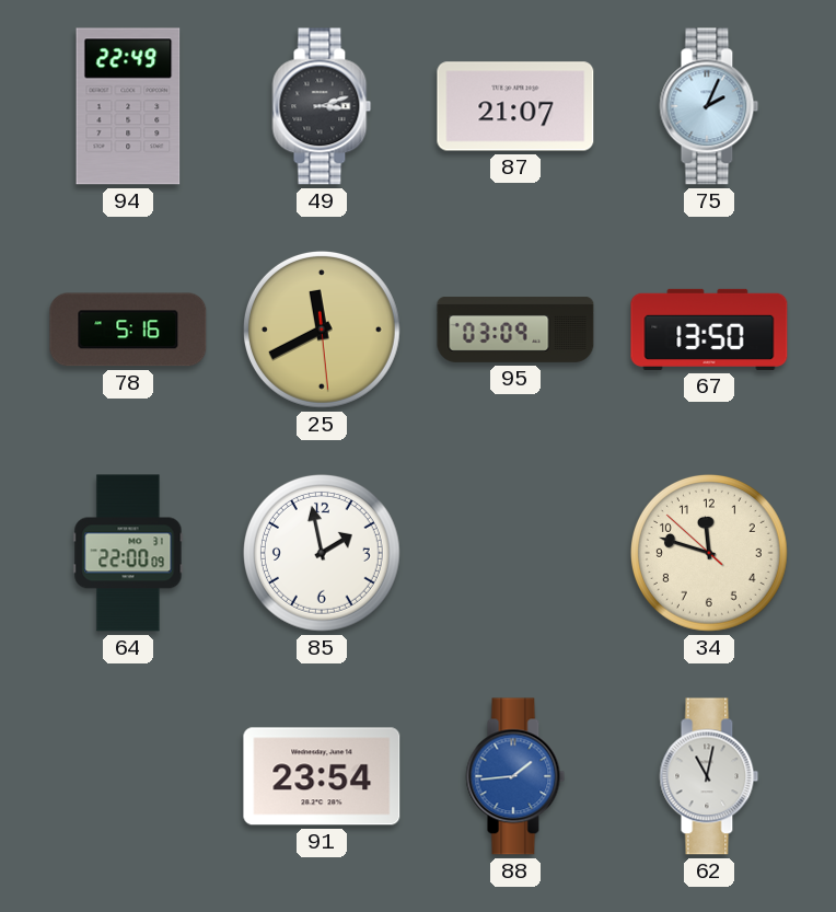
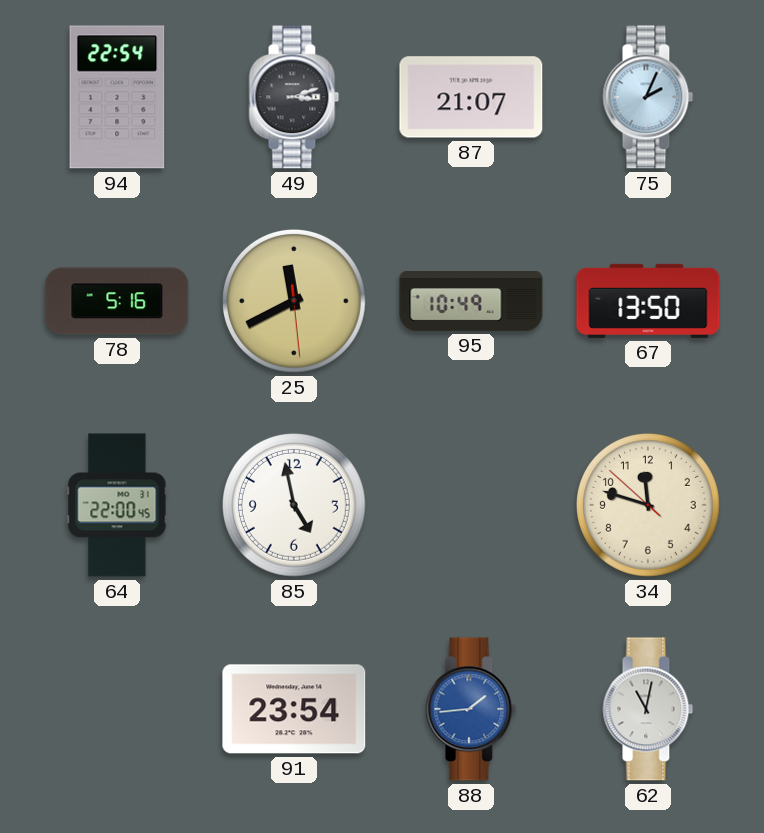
94: 22:49 -> 22:54
95: 03:09 -> 10:49
64: 22:00:09 -> 22:00:45
85: 1:58 -> 4:58
